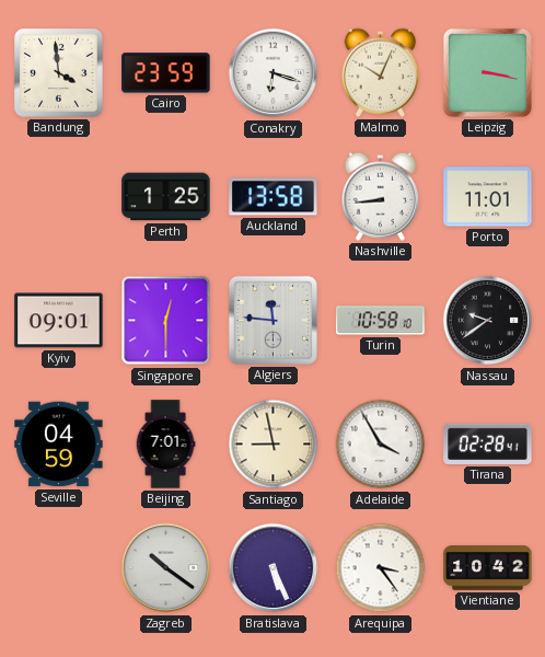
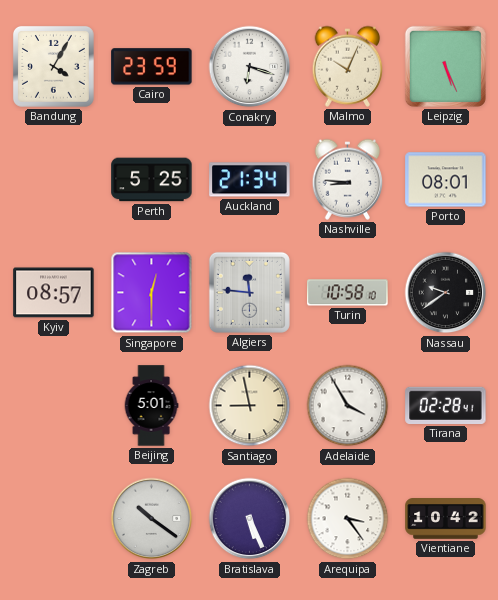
Bandung: 3:59 -> 4:05
Leipzig: 3:17 -> 5:26
Perth: 1:25 -> 5:25
Auckland: 13:58 -> 21:34
Nashville: 8:44 -> 8:46
Porto: 11:01 -> 08:01
Kyiv: 09:01 -> 08:57
Seville: 04:59 -> none
Beijing: 7:01 -> 5:01
